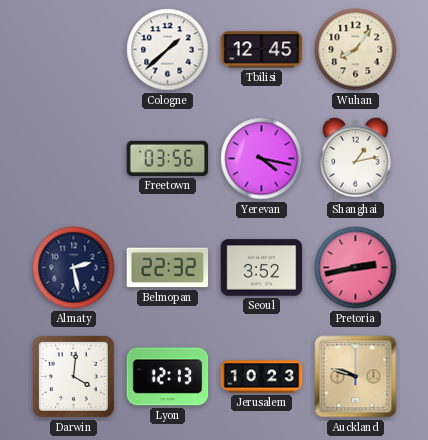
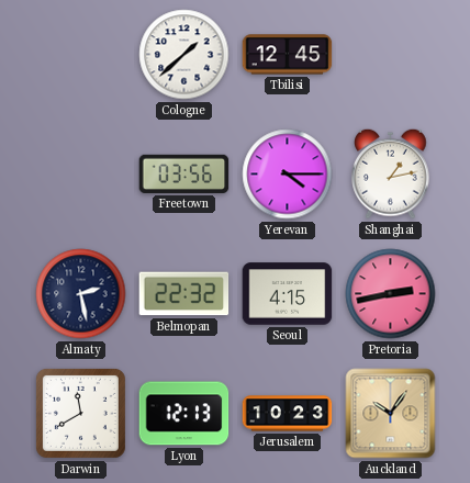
Wuhan: 8:06 -> none
Yerevan: 4:17 -> 4:15
Seoul: 3:52 -> 4:15
Darwin: 4:01 -> 11:40
Auckland: 9:48 -> 10:06
